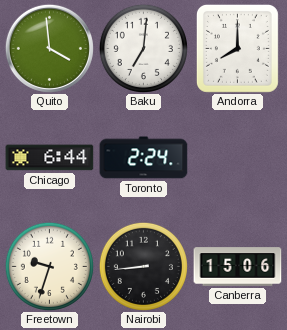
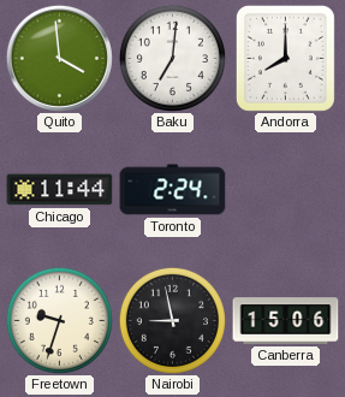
Chicago: 6:44 -> 11:44
Nairobi: 8:44 -> 8:58
